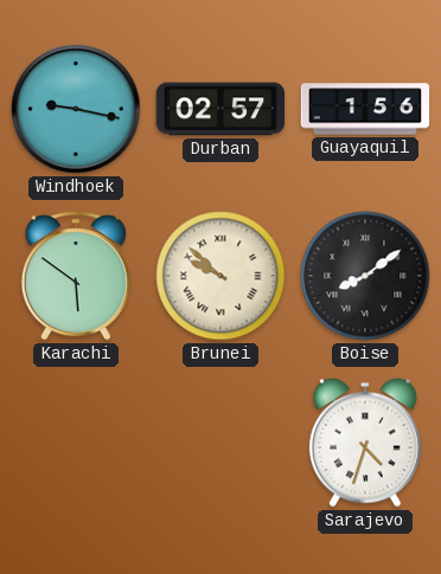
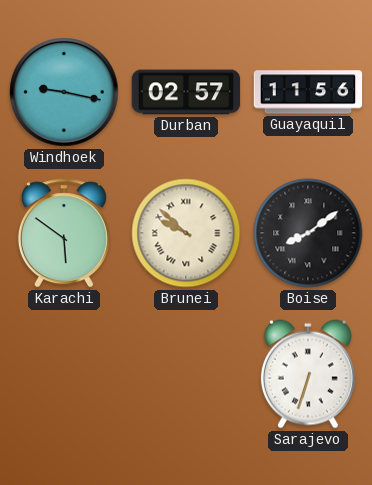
Guayaquil: 1:56 -> 11:56
Sarajevo: 4:33 -> 6:33
